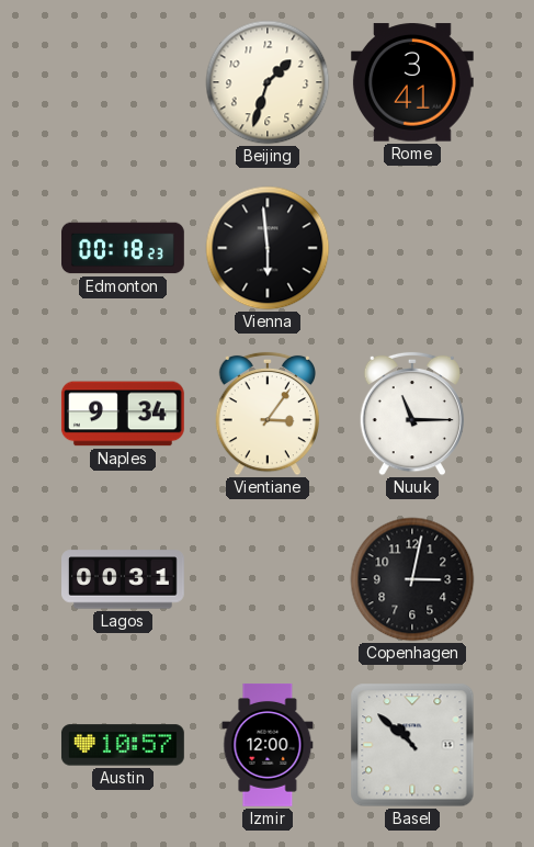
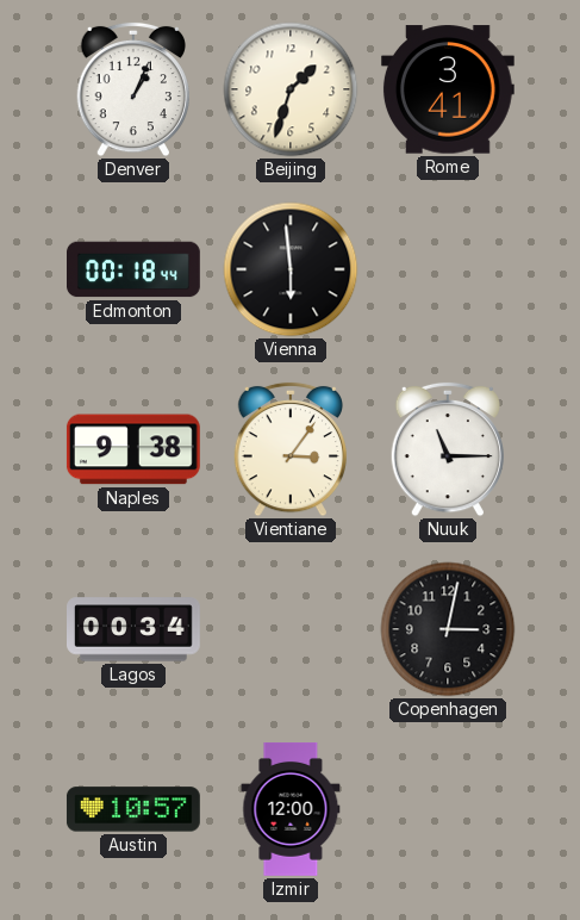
Denver: none -> 1:04
Edmonton: 00:18:23 -> 00:18:44
Naples: 9:34 -> 9:38
Lagos: 00:31 -> 00:34
Basel: 10:52 -> none
